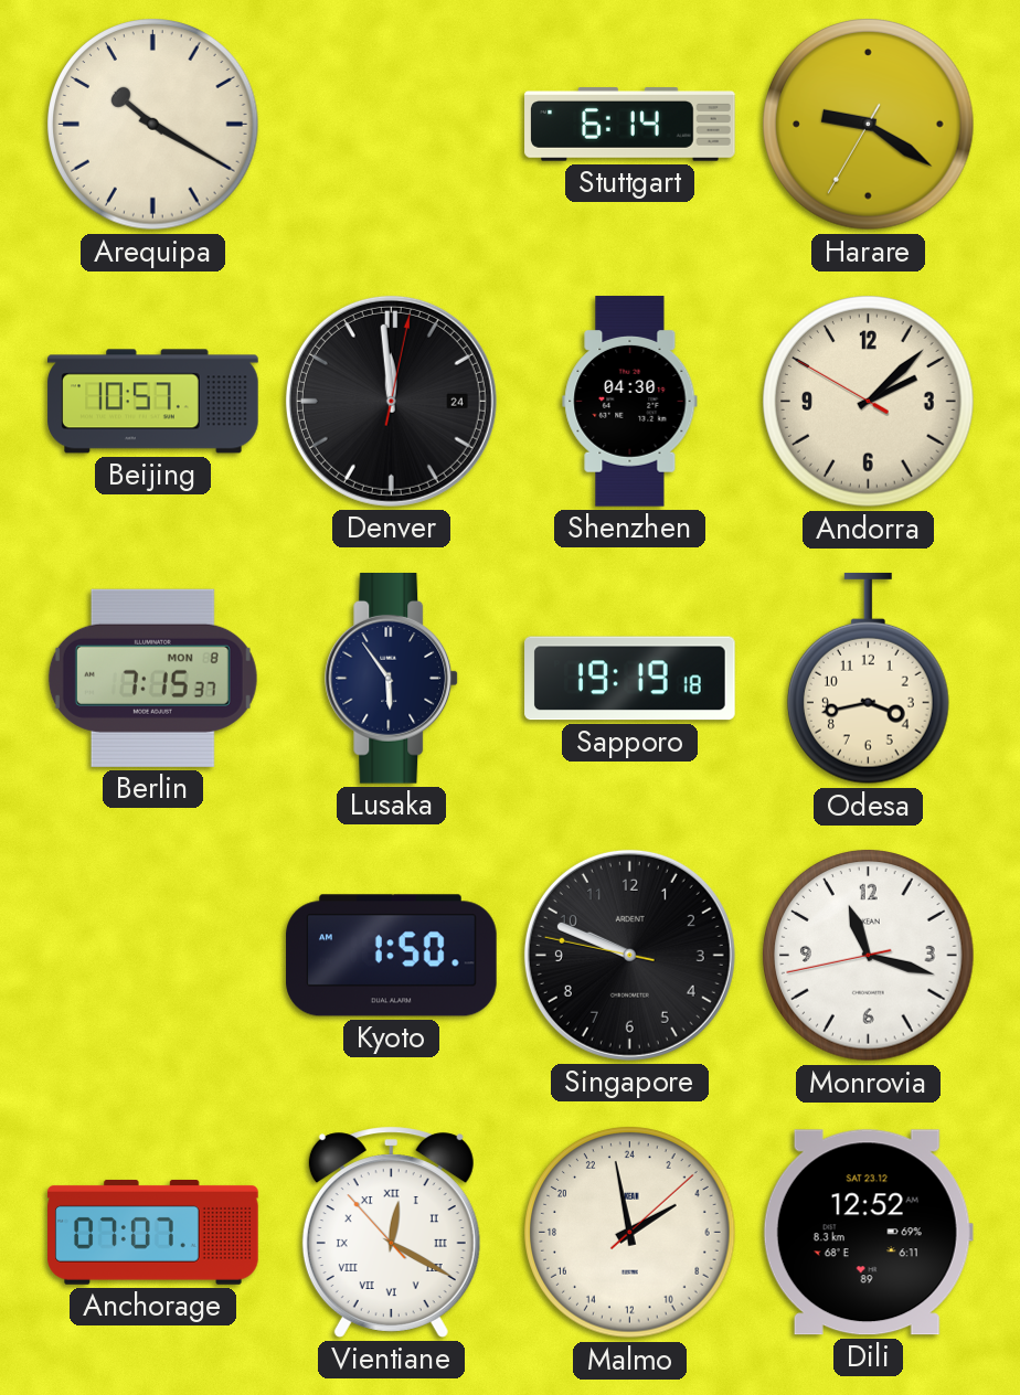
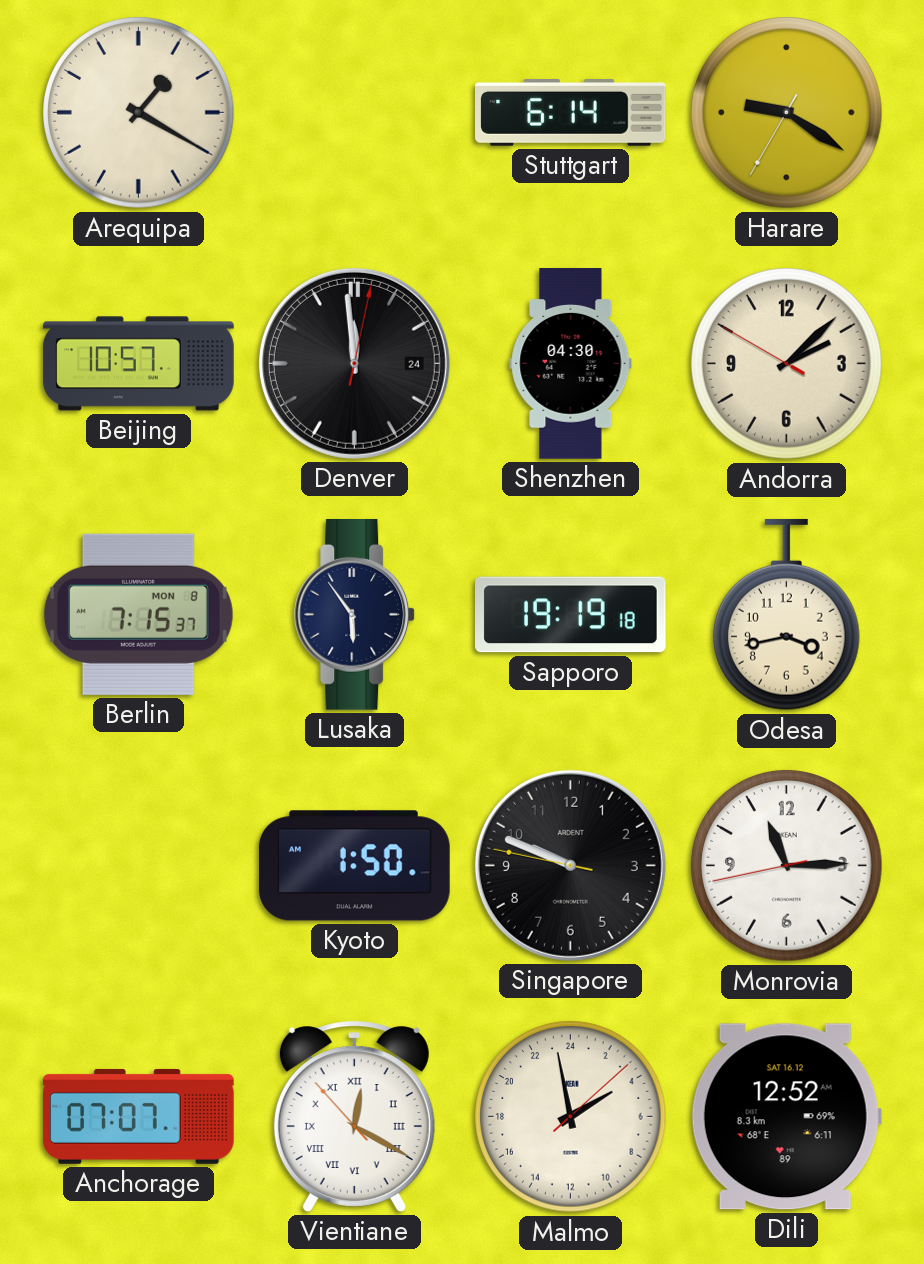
Arequipa: 10:20 -> 1:20
Monrovia: 11:17 -> 11:14
Dili date: SAT 23.12 -> SAT 16.12
